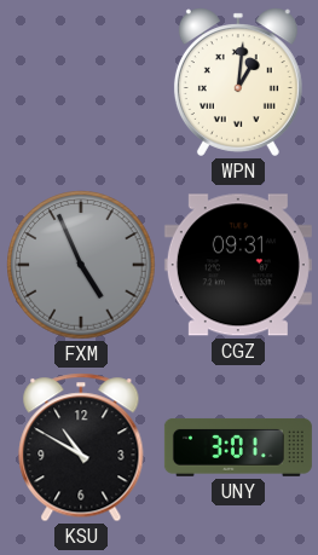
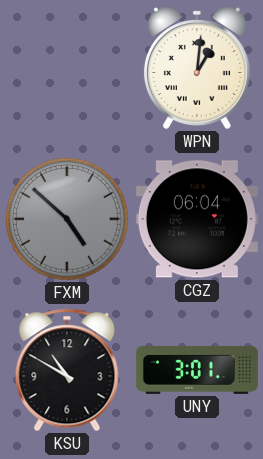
FXM: 4:56 -> 4:52
CGZ: 09:31 -> 06:04
